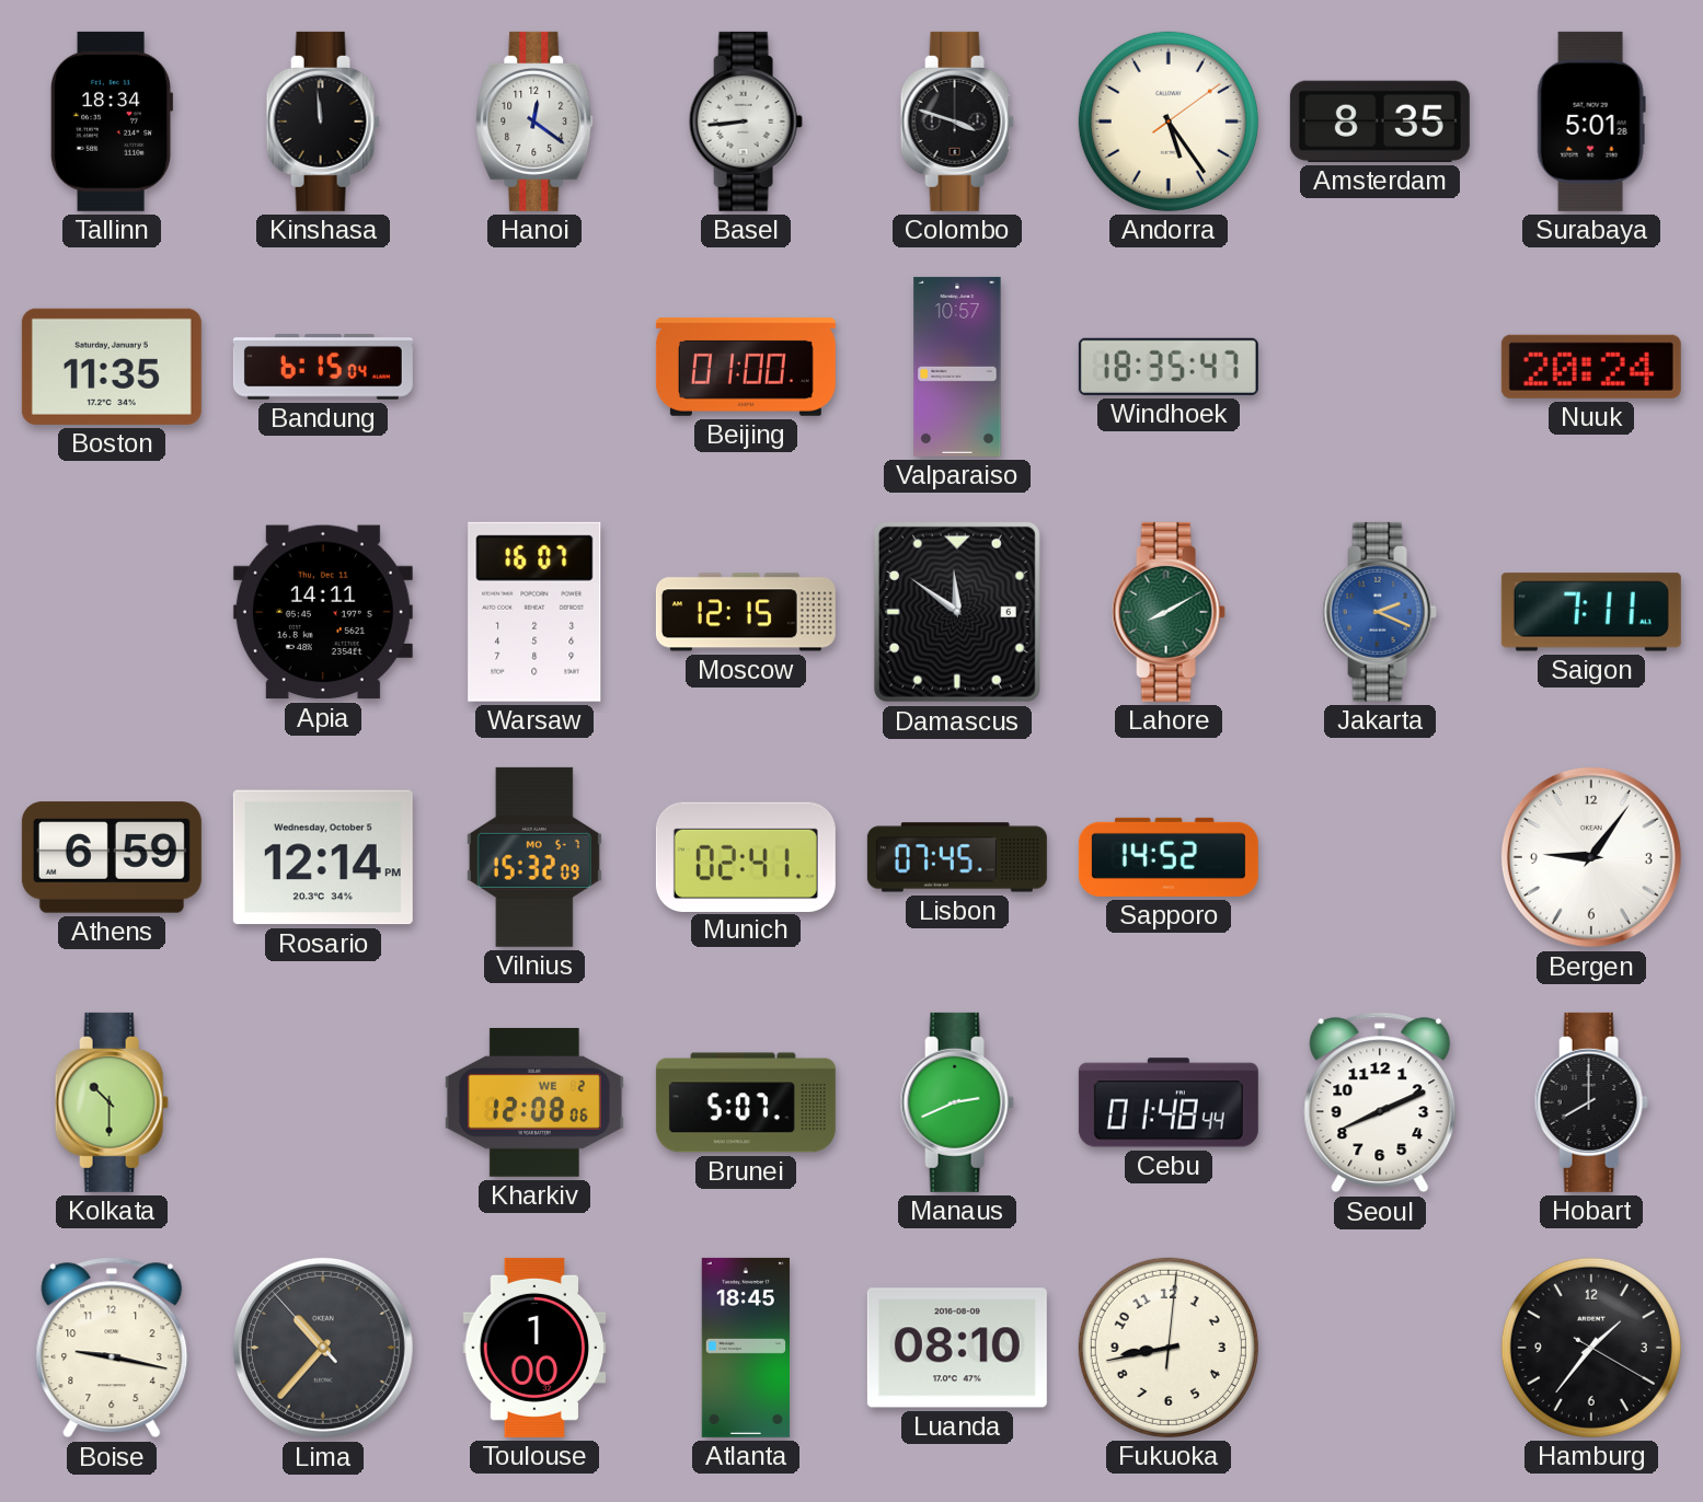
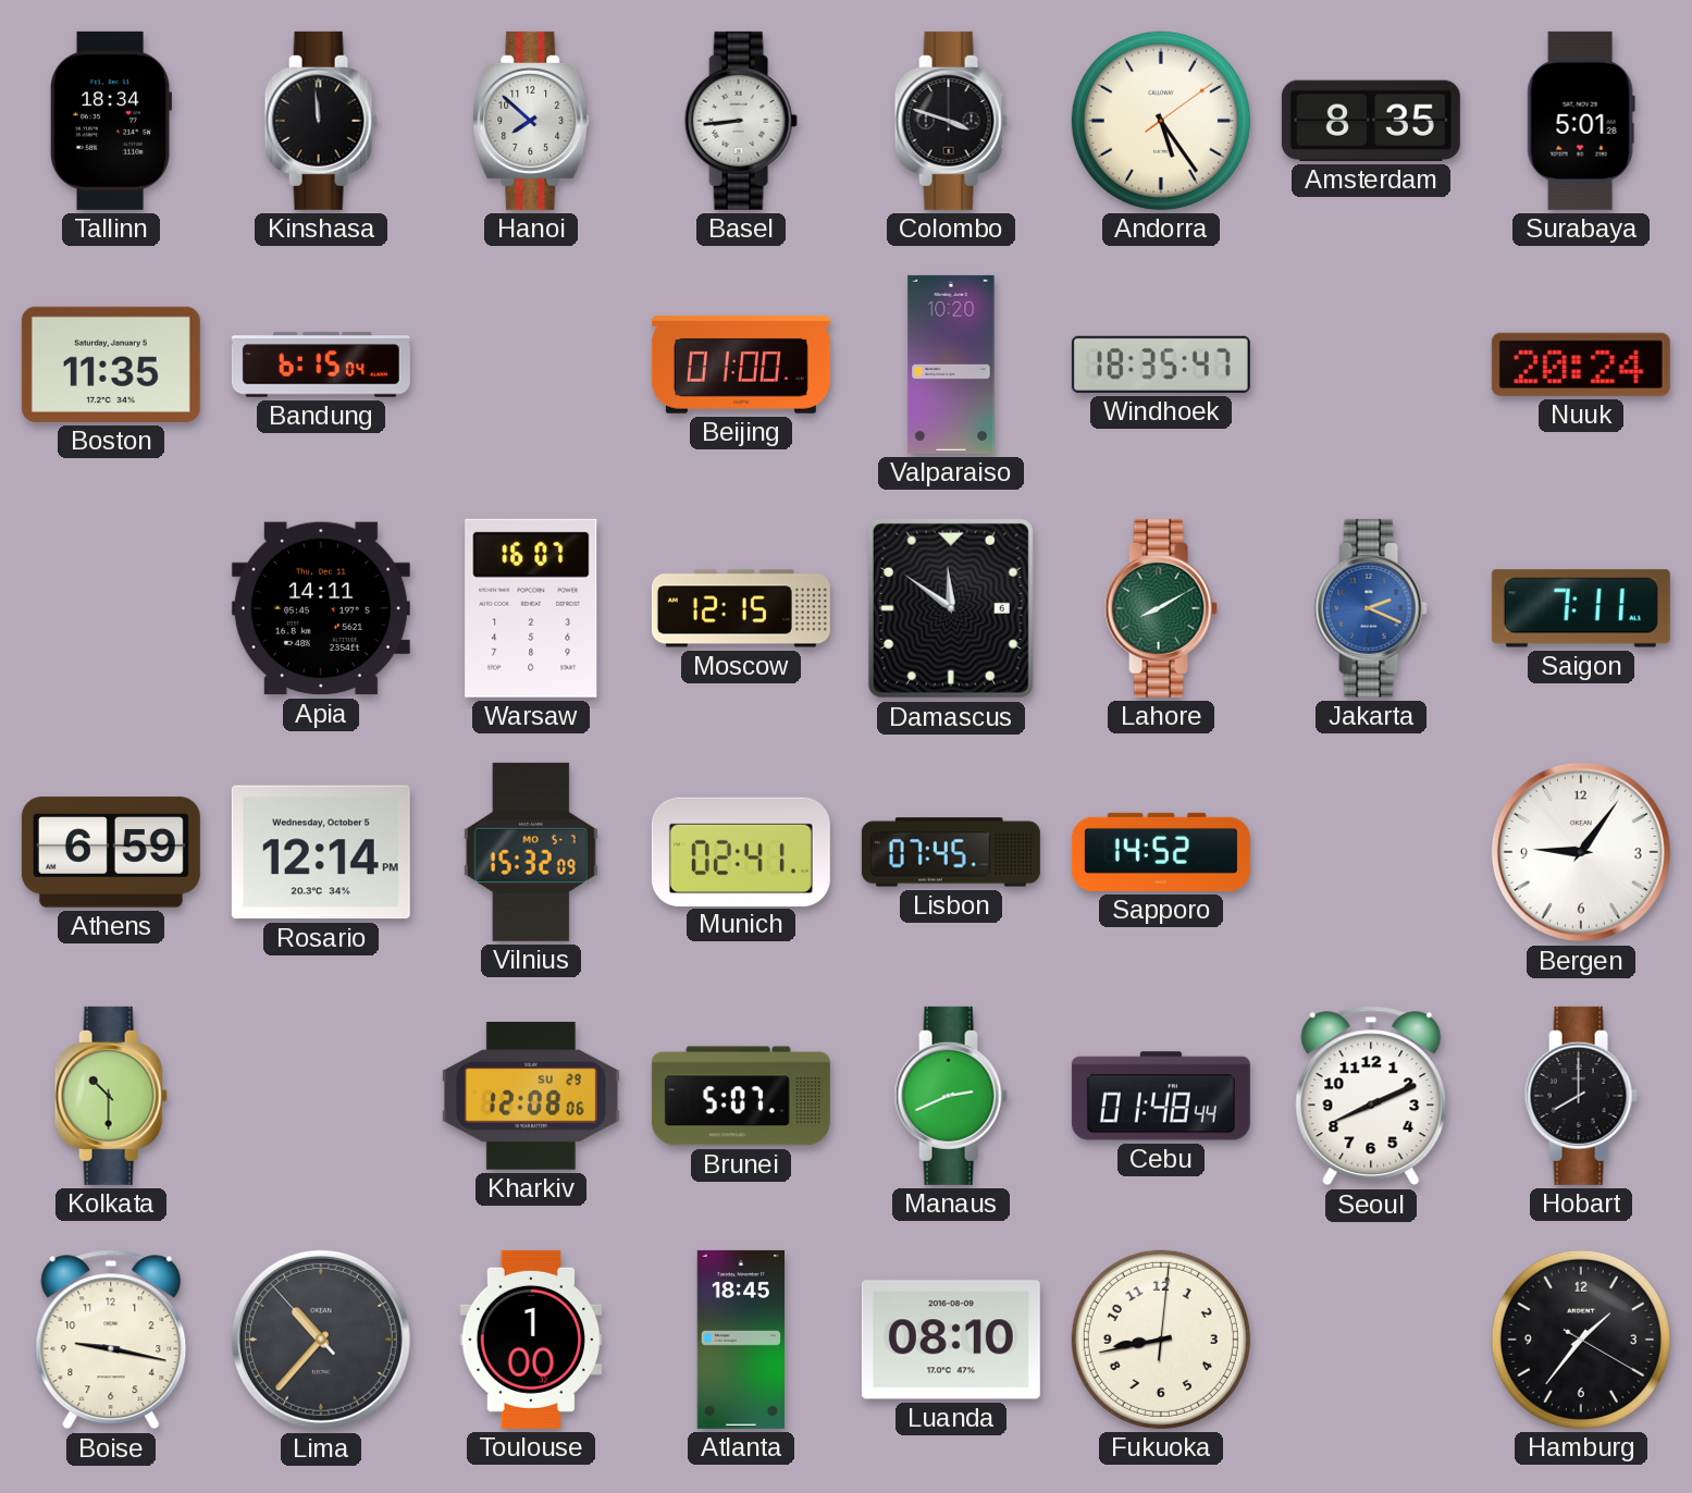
Hanoi: 12:21 -> 7:52
Valparaiso: 10:57 -> 10:20
Kharkiv date: WE 2 -> SU 29
